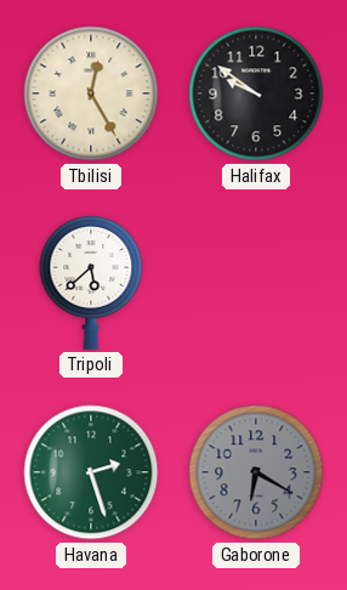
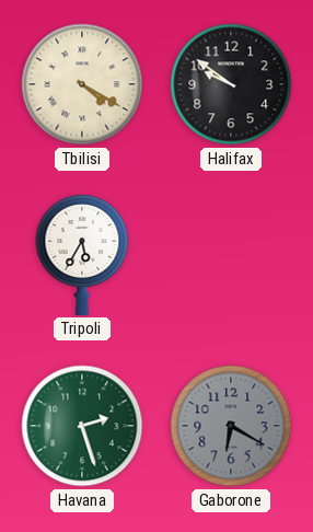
Tbilisi: 12:25 -> 4:20
Tripoli: 5:38 -> 5:35
